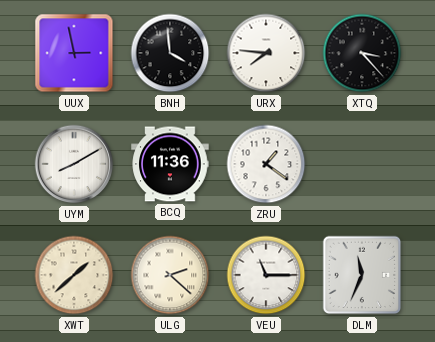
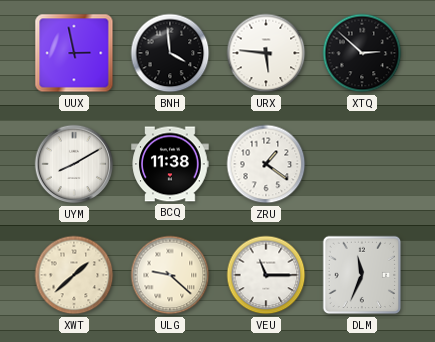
URX: 7:46 -> 5:46
XTQ: 3:23 -> 2:52
BCQ: 11:36 -> 11:38
ULG: 2:22 -> 9:22
